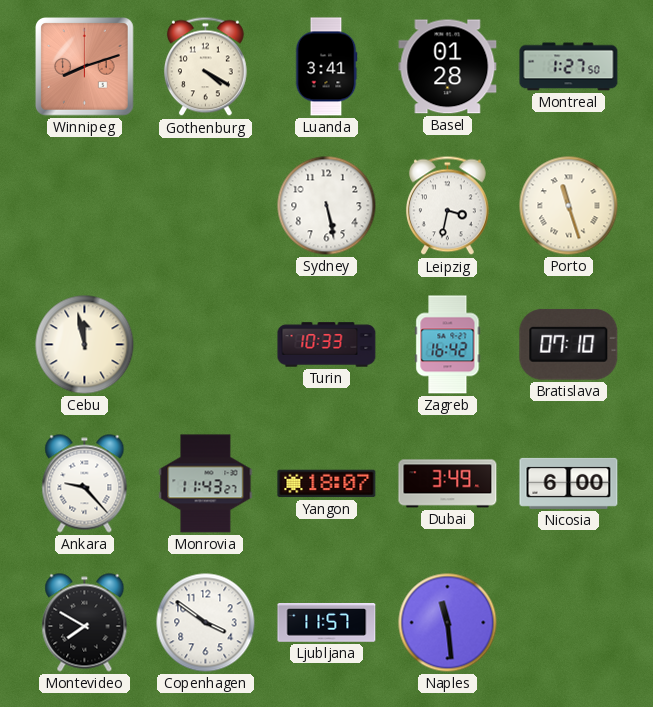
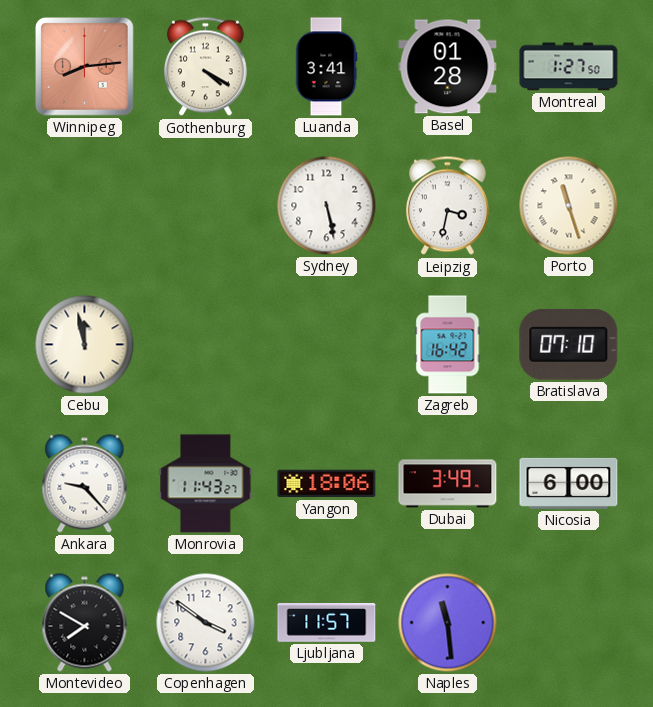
Winnipeg: 8:12 -> 8:14
Turin: 10:33 -> none
Yangon: 18:07 -> 18:06
